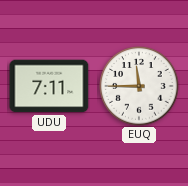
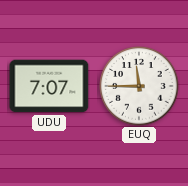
UDU: 7:11 -> 7:07
